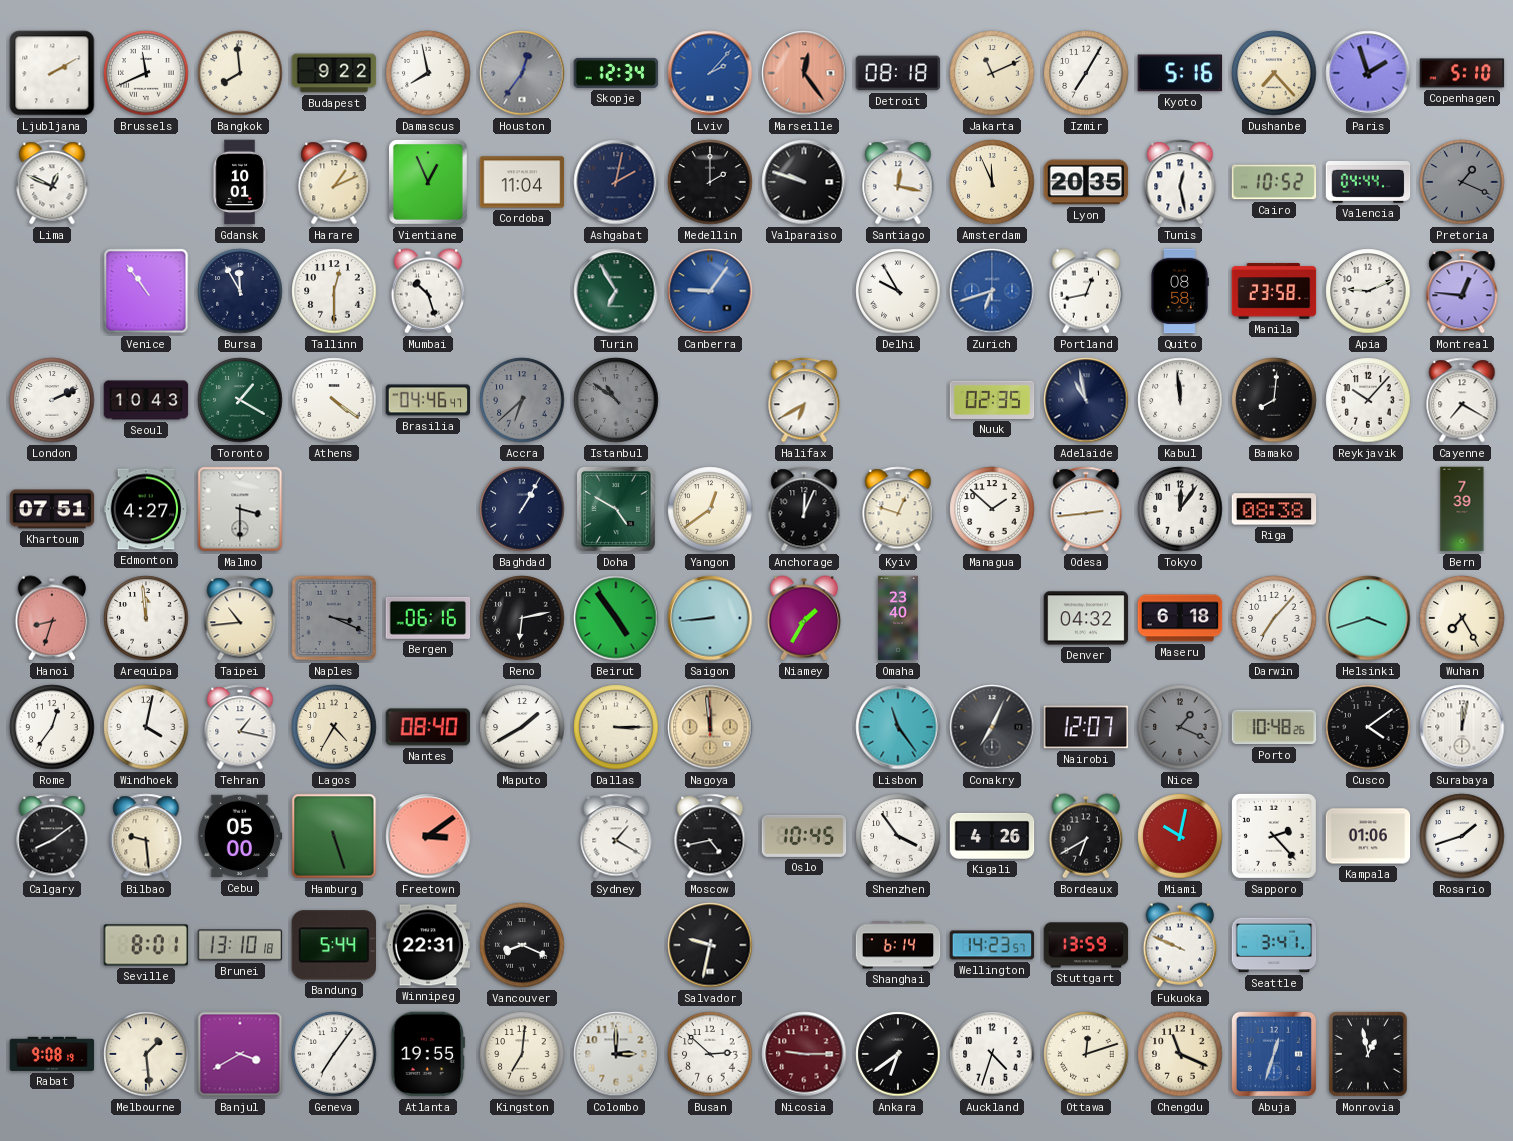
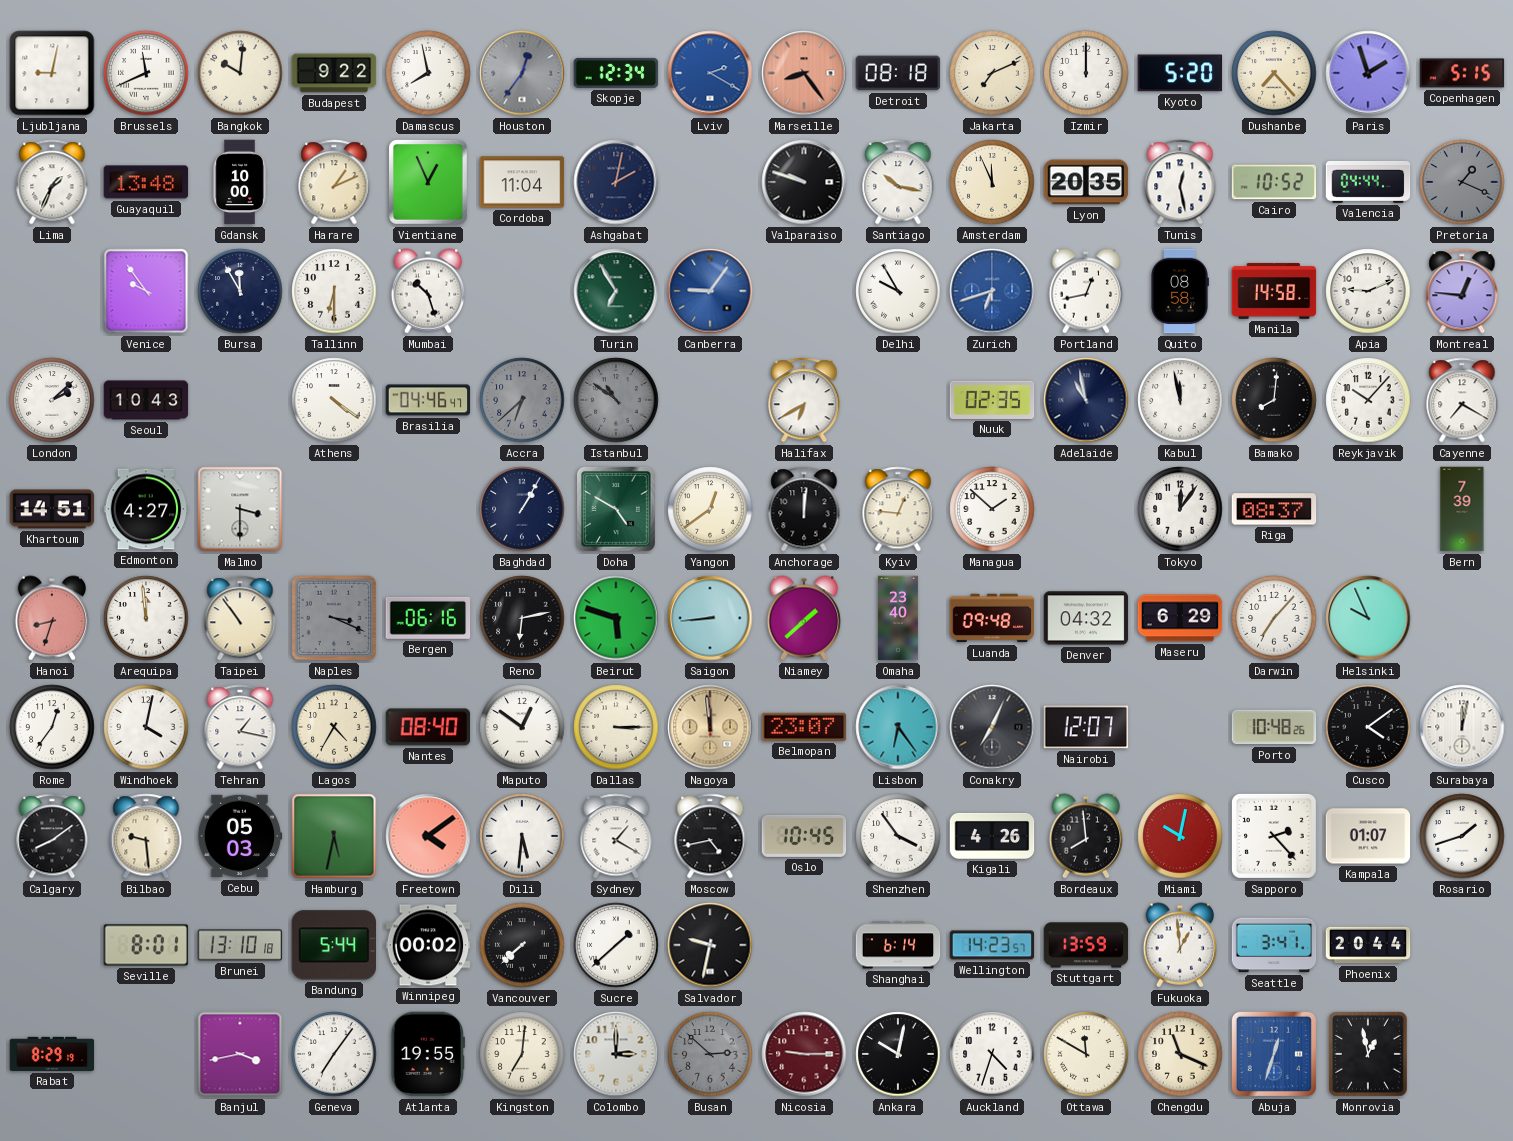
Ljubljana: 2:10 -> 9:02
Bangkok: 7:59 -> 10:01
Lviv: 2:07 -> 2:20
Marseille: 12:24 -> 8:24
Jakarta: 11:11 -> 7:11
Izmir: 7:05 -> 12:00
Kyoto: 5:16 -> 5:20
Copenhagen: 5:10 -> 5:15
Lima: 12:49 -> 1:34
Guayaquil: none -> 13:48
Gdansk: 10:01 -> 10:00
Medellin: 2:00 -> none
Santiago: 12:17 -> 10:17
Venice: 10:54 -> 9:54
Tallinn: 12:30 -> 6:30
Manila: 23:58 -> 14:58
London: 2:11 -> 2:08
Toronto: 1:20 -> none
Kabul: 11:59 -> 11:58
Khartoum: 07:51 -> 14:51
Anchorage: 12:04 -> 12:01
Kyiv: 12:48 -> 12:46
Odesa: 2:44 -> none
Riga: 08:38 -> 08:37
Taipei: 10:44 -> 10:54
Beirut: 4:54 -> 5:48
Niamey: 1:35 -> 1:38
Luanda: none -> 09:48
Maseru: 6:18 -> 6:29
Helsinki: 3:42 -> 9:56
Wuhan: 7:25 -> none
Maputo: 1:40 -> 12:51
Belmopan: none -> 23:07
Lisbon: 11:24 -> 6:24
Nice: 1:19 -> none
Cebu: 05:00 -> 05:03
Hamburg: 5:27 -> 5:32
Freetown: 3:09 -> 4:09
Dili: none -> 5:31
Bordeaux: 6:40 -> 7:59
Kampala: 01:06 -> 01:07
Winnipeg: 22:31 -> 00:02
Vancouver: 8:19 -> 7:38
Sucre: none -> 1:38
Fukuoka: 9:49 -> 12:59
Phoenix: none -> 20:44
Rabat: 9:08 -> 8:29
Melbourne: 1:29 -> none
Banjul: 3:40 -> 3:43
Busan dial: white -> grey
Ankara: 6:39 -> 10:02
Ottawa: 12:12 -> 11:50
